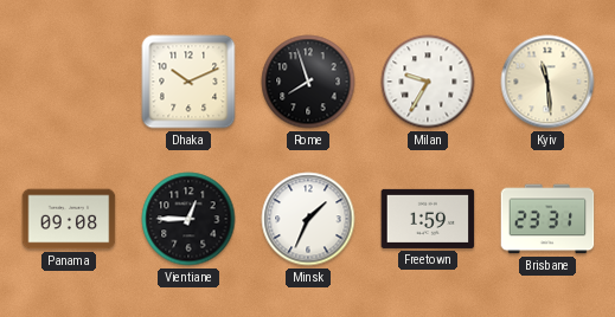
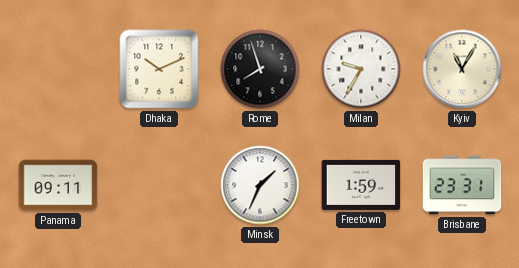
Kyiv: 11:29 -> 11:05
Panama: 09:08 -> 09:11
Vientiane: 12:45 -> none
